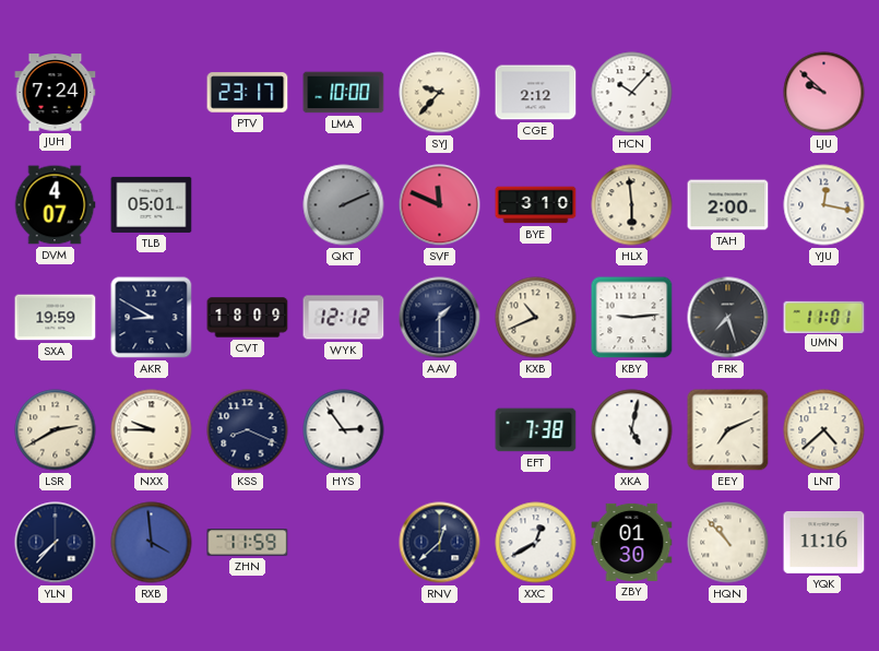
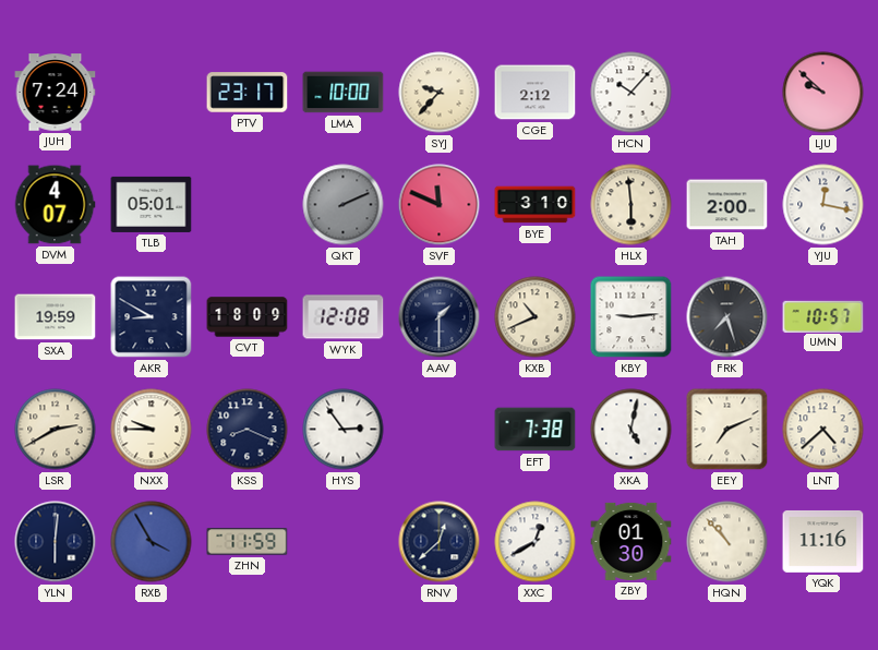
WYK: 12:12 -> 12:08
UMN: 11:01 -> 10:57
YLN: 7:37 -> 6:01
RXB: 3:59 -> 3:55
